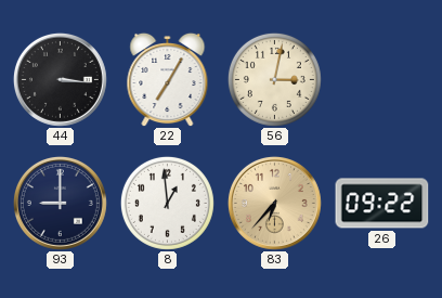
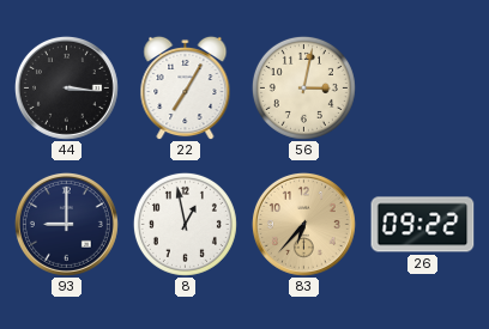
8: 12:59 -> 12:58
